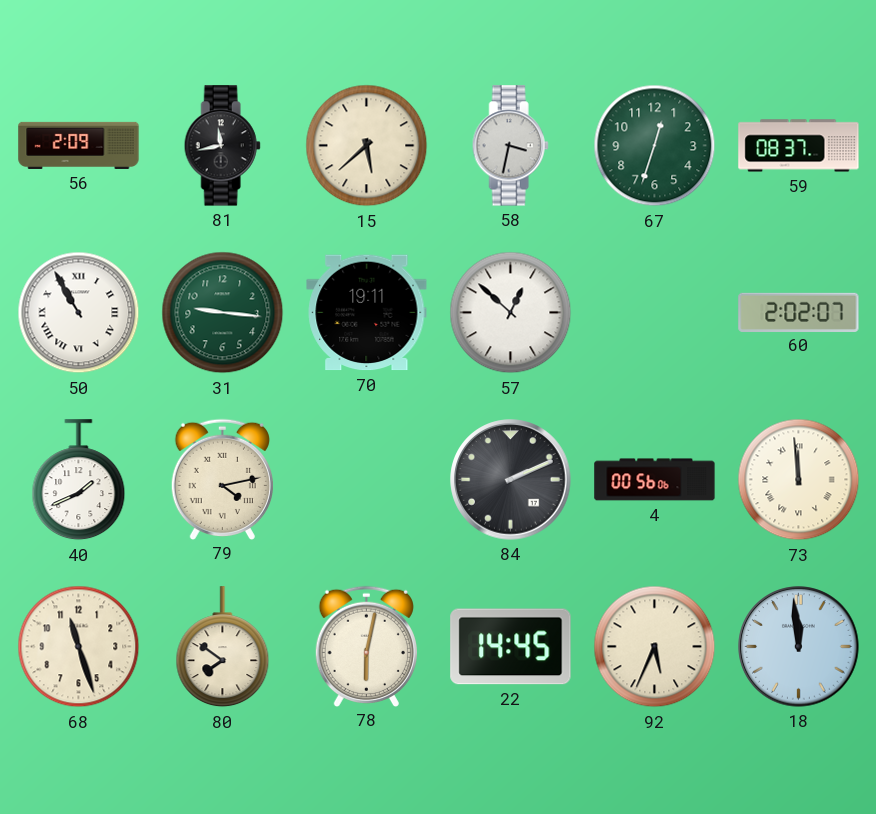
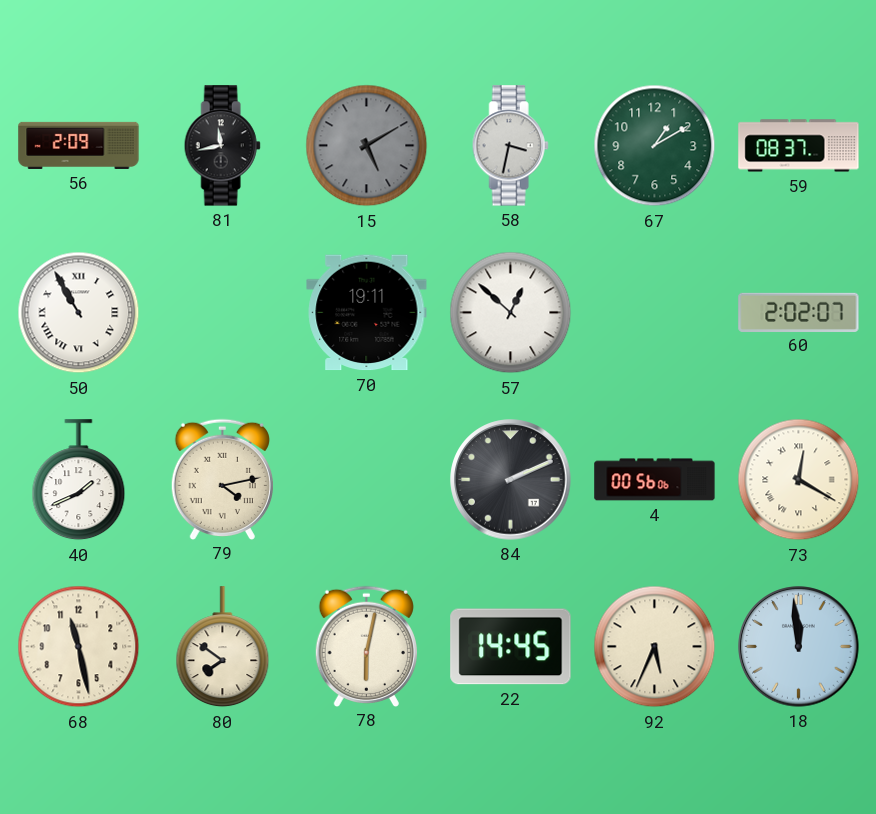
15: 5:38 -> 5:10
15 dial: cream -> grey
67: 12:33 -> 1:10
31: 9:16 -> none
73: 11:59 -> 12:20
68: 11:27 -> 11:28
